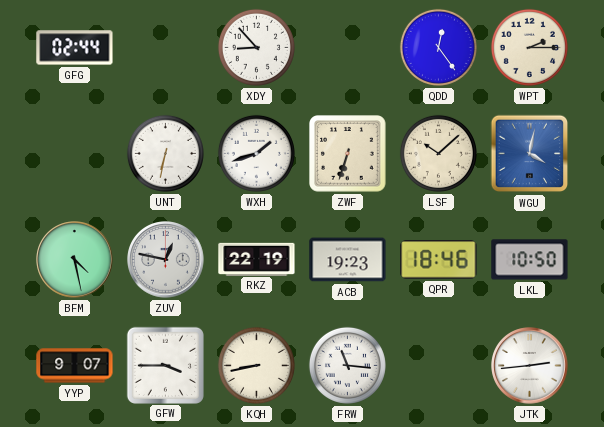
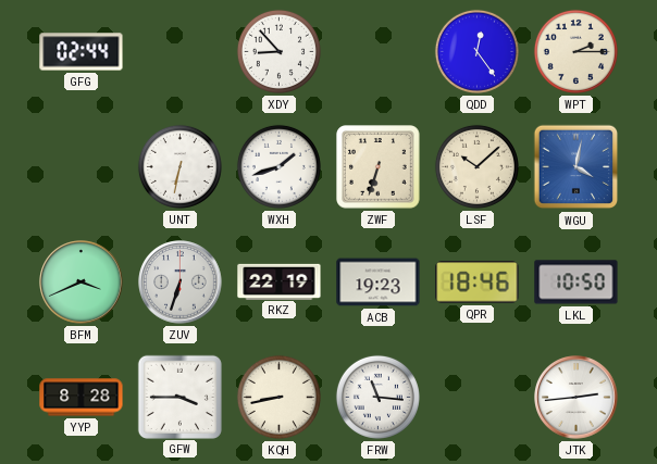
BFM: 4:28 -> 3:41
ZUV: 12:47 -> 6:33
YYP: 9:07 -> 8:28
